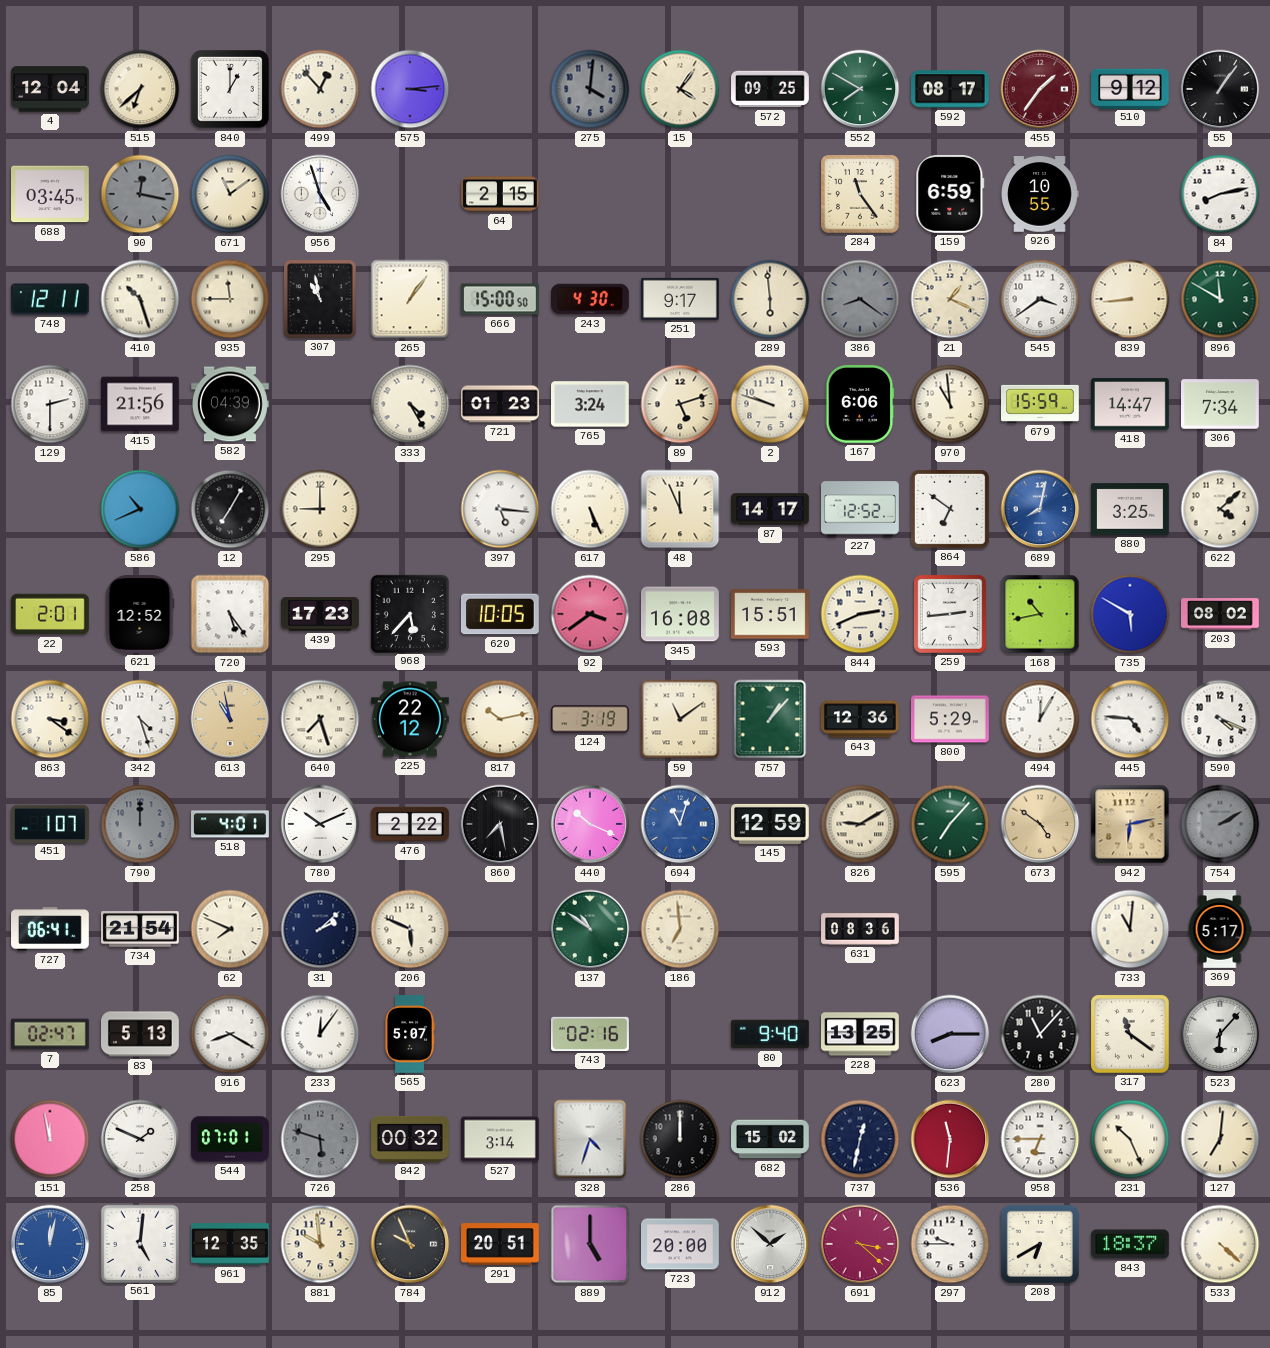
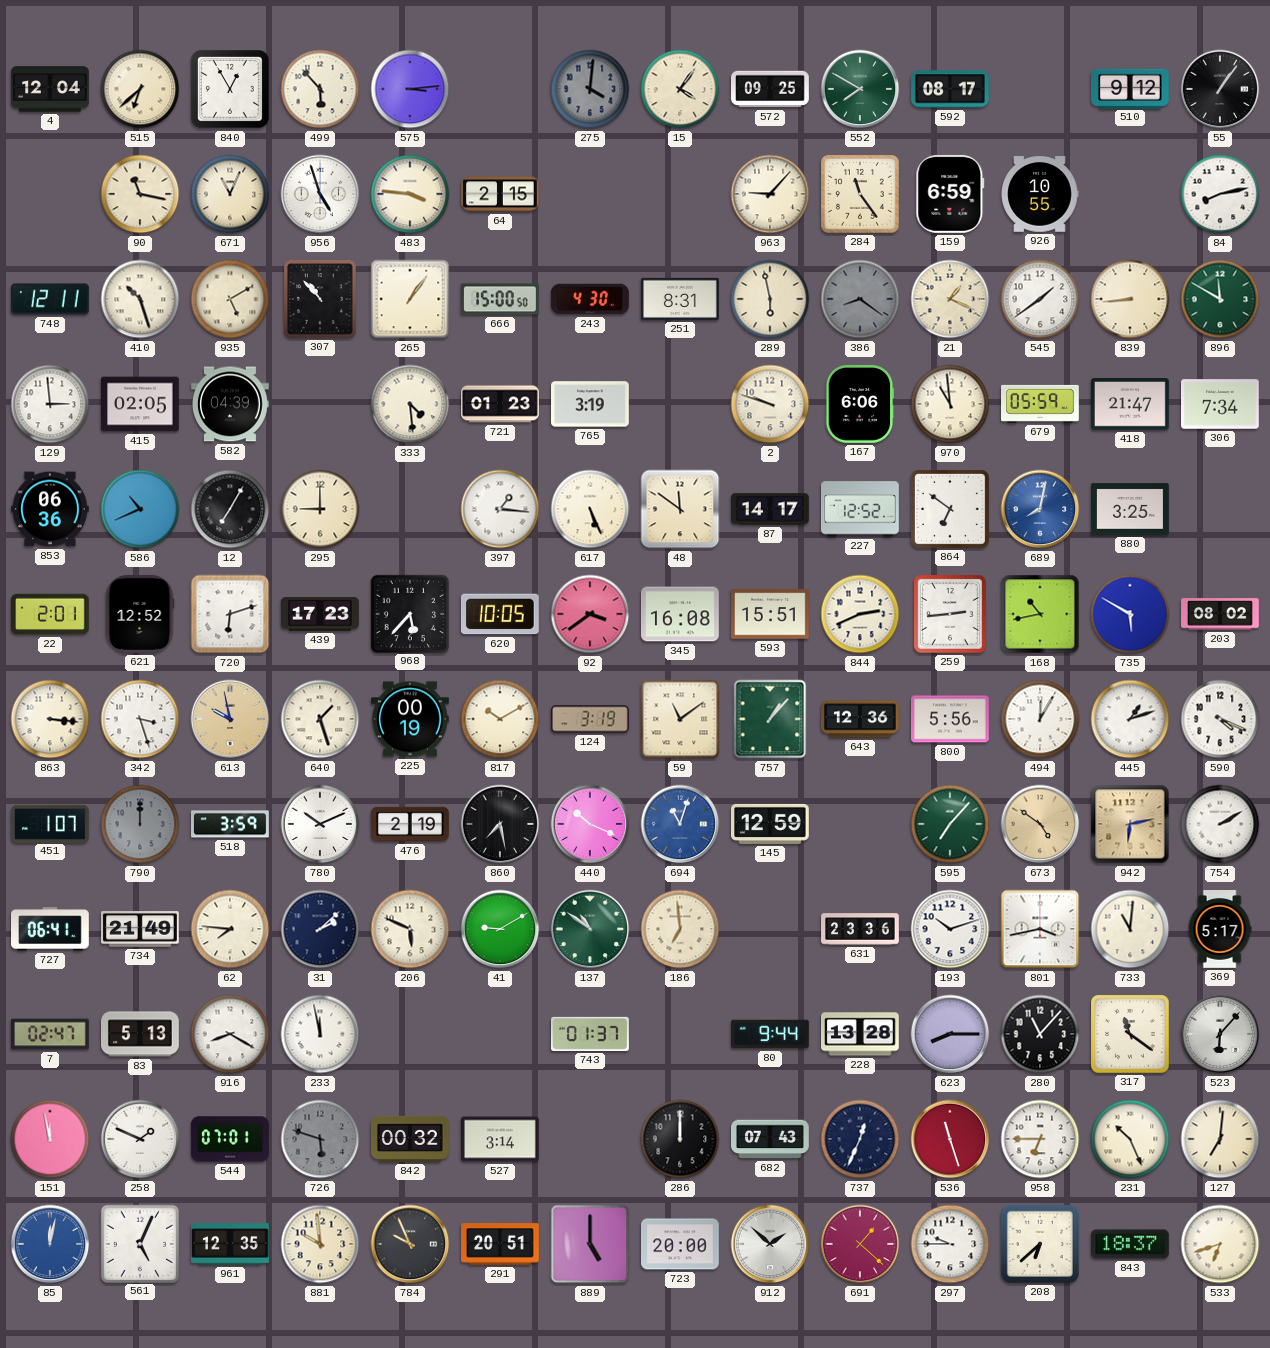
840: 1:00 -> 12:55
499: 12:53 -> 5:53
455: 1:36 -> none
688: 03:45 -> none
90: 12:17 -> 11:17
90 dial: grey -> cream
671: 11:09 -> 11:04
483: none -> 3:46
963: none -> 9:07
935: 11:45 -> 5:10
307: 10:58 -> 10:53
251: 9:17 -> 8:31
289: 5:59 -> 5:58
545: 3:39 -> 1:39
129: 2:30 -> 2:59
415: 21:56 -> 02:05
333: 4:25 -> 4:29
765: 3:24 -> 3:19
89: 5:12 -> none
679: 15:59 -> 05:59
418: 14:47 -> 21:47
853: none -> 06:36
397: 5:16 -> 1:16
48: 11:56 -> 11:51
622: 4:08 -> none
720: 5:24 -> 6:12
863: 3:21 -> 3:16
342: 4:27 -> 3:27
613: 10:58 -> 9:58
640: 7:27 -> 1:27
225: 22:12 -> 00:19
817: 10:13 -> 10:10
800: 5:29 -> 5:56
445: 4:46 -> 1:12
518: 4:01 -> 3:59
476: 2:22 -> 2:19
826: 9:10 -> none
754 dial: grey -> white
734: 21:54 -> 21:49
62: 7:49 -> 7:46
41: none -> 9:10
631: 08:36 -> 23:36
193: none -> 10:12
801: none -> 3:43
233: 12:06 -> 11:58
565: 5:07 -> none
743: 02:16 -> 01:37
80: 9:40 -> 9:44
228: 13:25 -> 13:28
328: 4:33 -> none
682: 15:02 -> 07:43
737: 12:32 -> 12:34
536: 11:31 -> 11:27
561: 5:01 -> 5:04
691: 3:22 -> 1:22
208: 6:40 -> 6:38
533: 4:22 -> 6:42
